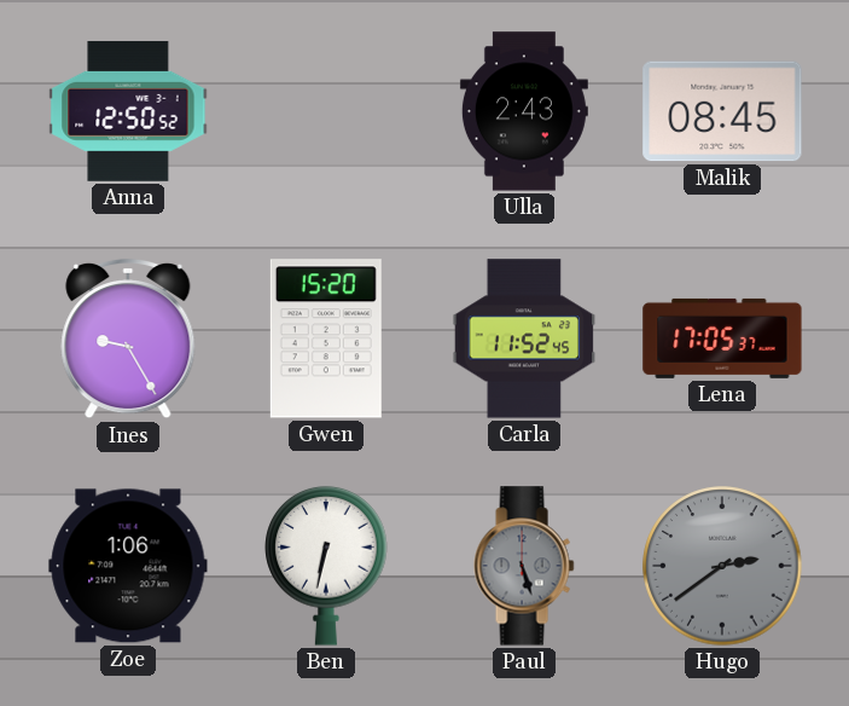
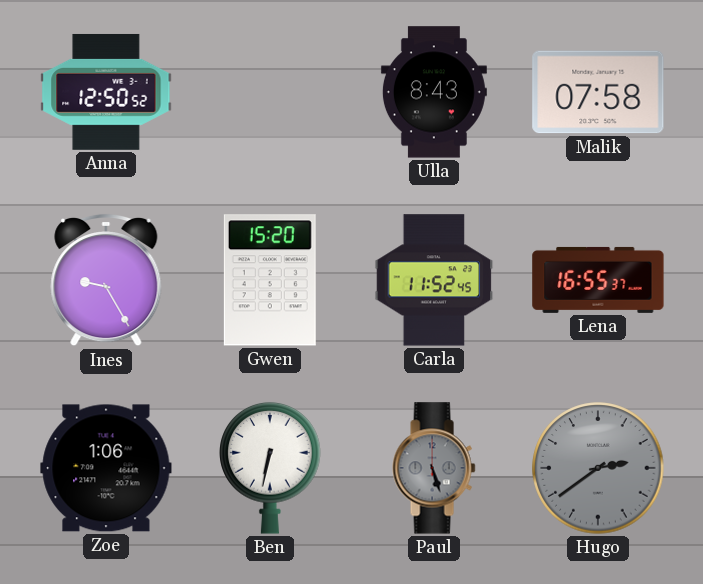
Ulla: 2:43 -> 8:43
Malik: 08:45 -> 07:58
Lena: 17:05 -> 16:55
